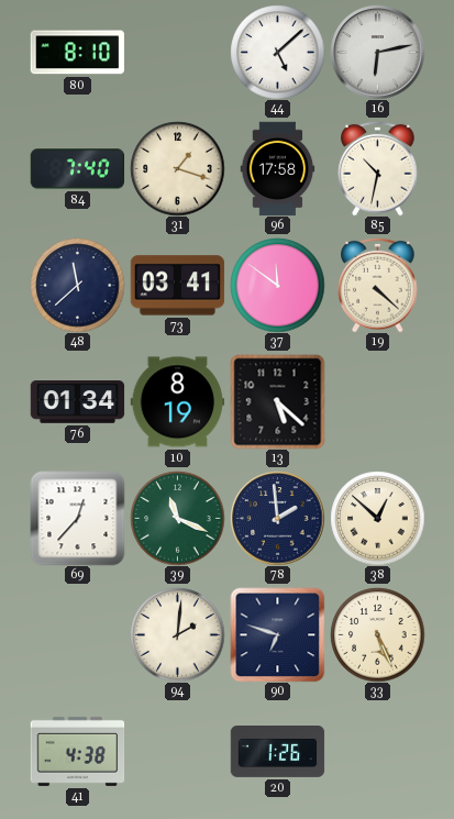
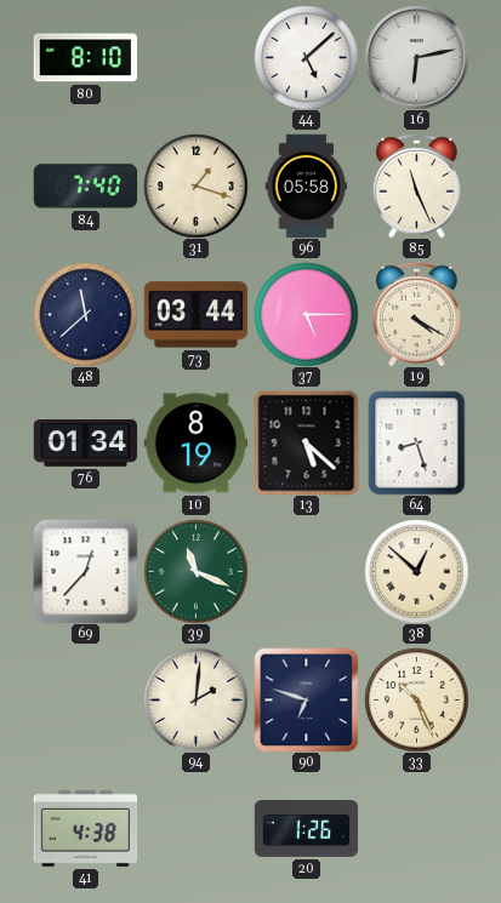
96: 17:58 -> 05:58
85: 10:32 -> 11:26
73: 03:41 -> 03:44
37: 11:51 -> 5:15
19: 4:22 -> 4:20
64: none -> 8:27
78: 1:59 -> none
33: 5:26 -> 10:26
